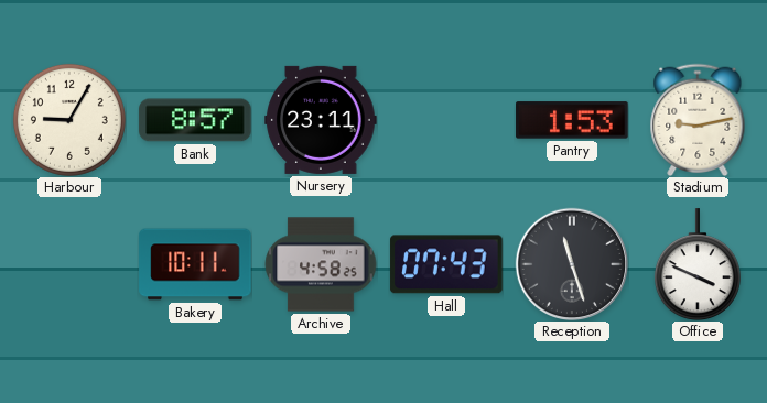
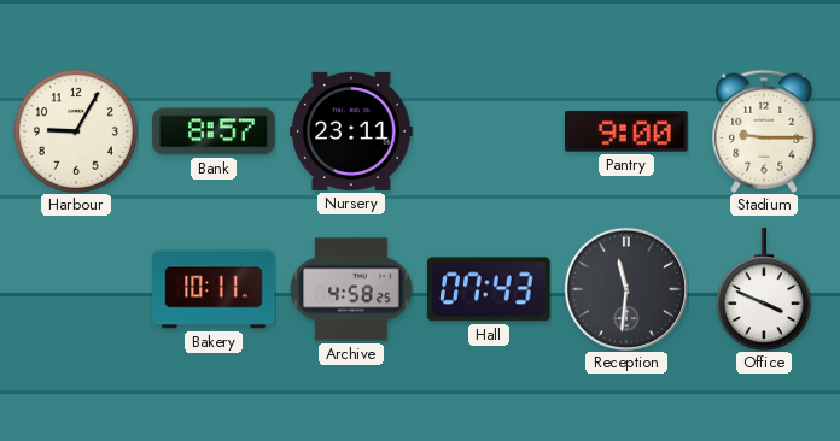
Pantry: 1:53 -> 9:00
Stadium: 9:13 -> 9:15
Reception: 11:27 -> 11:31
